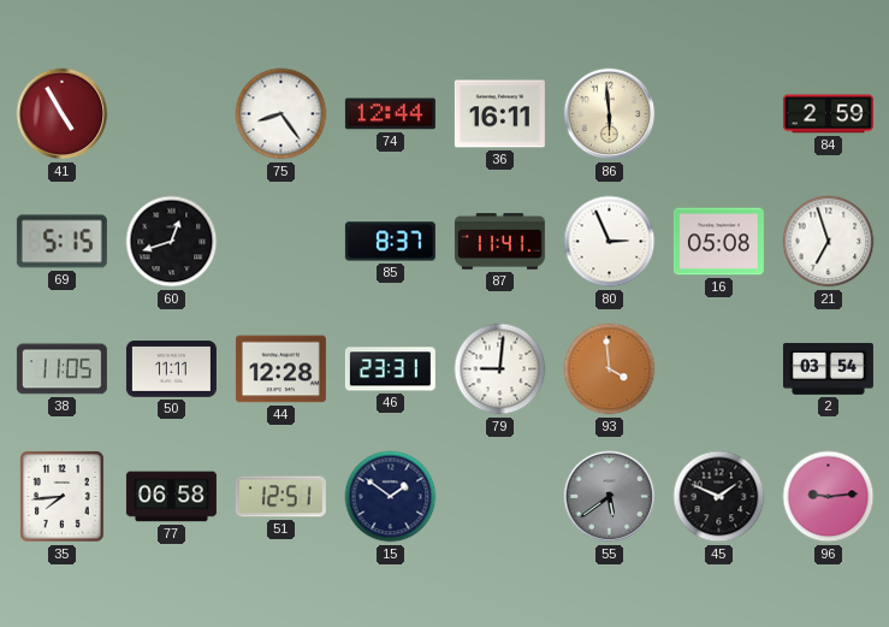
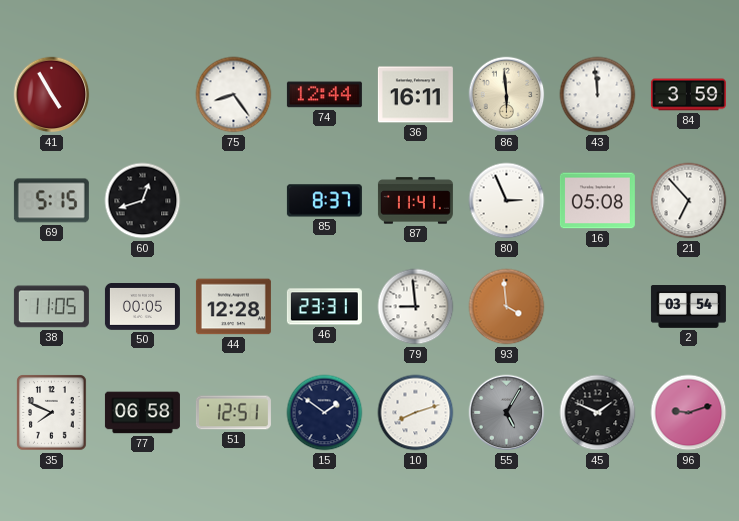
43: none -> 11:59
84: 2:59 -> 3:59
21: 6:57 -> 6:53
50: 11:11 -> 00:05
79: 9:01 -> 8:59
35: 7:44 -> 7:49
10: none -> 8:12
55: 5:39 -> 5:05
96: 9:14 -> 9:12
